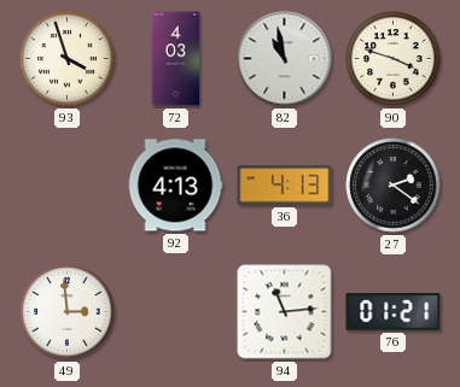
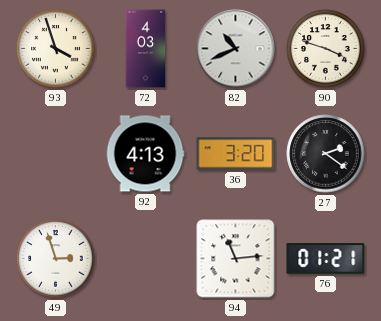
82: 10:58 -> 10:41
36: 4:13 -> 3:20
49: 2:59 -> 2:57
